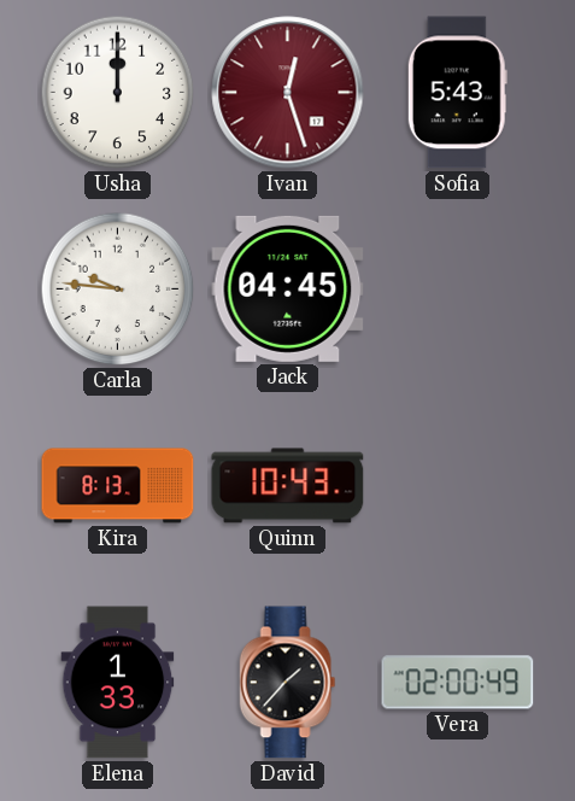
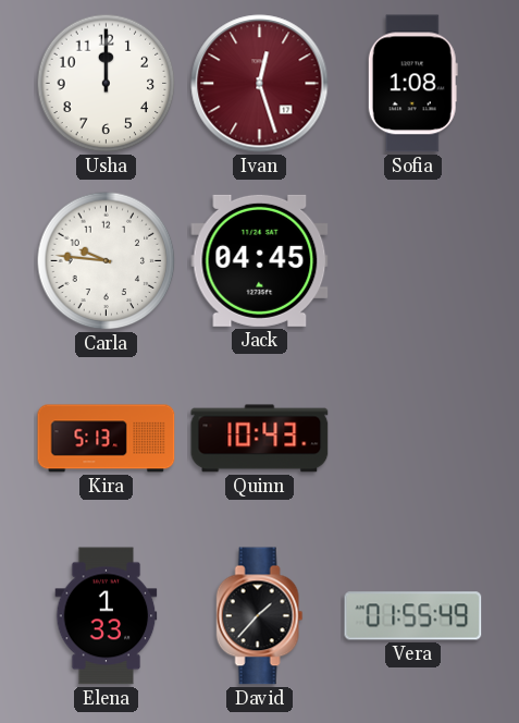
Sofia: 5:43 -> 1:08
Kira: 8:13 -> 5:13
Vera: 02:00 -> 01:55
